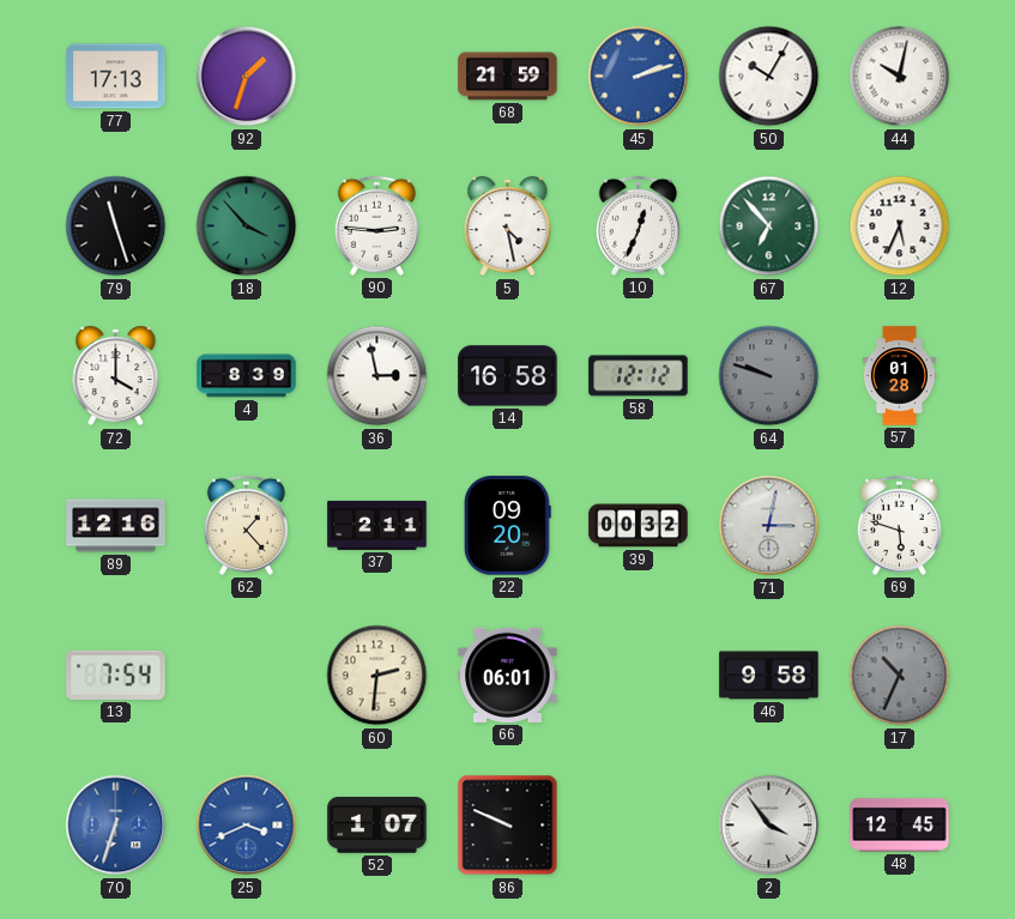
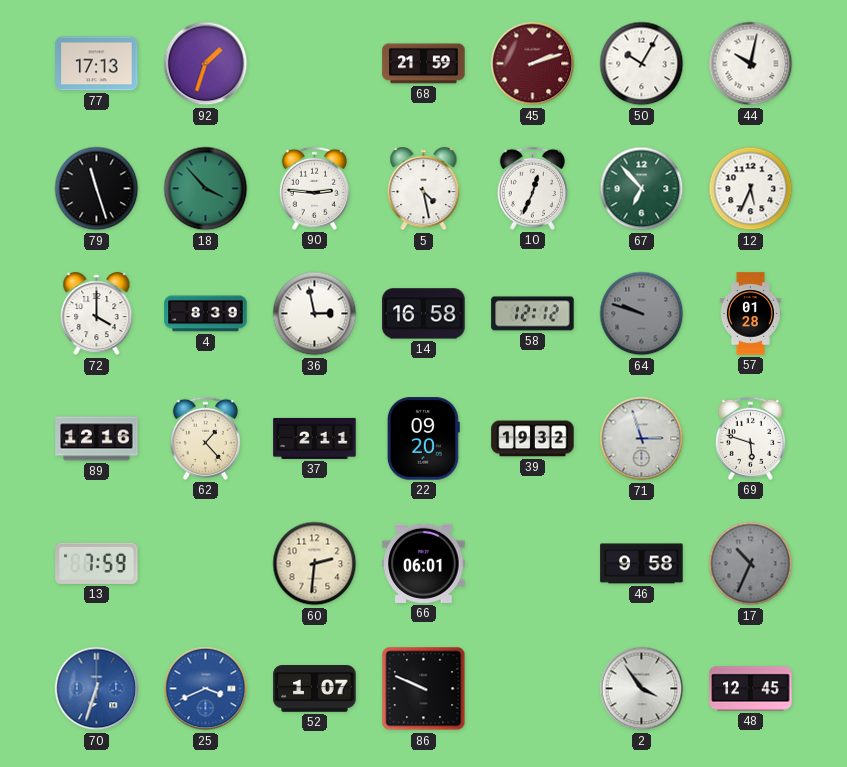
45 dial: blue -> burgundy
39: 00:32 -> 19:32
71: 3:02 -> 2:57
13: 7:54 -> 7:59
